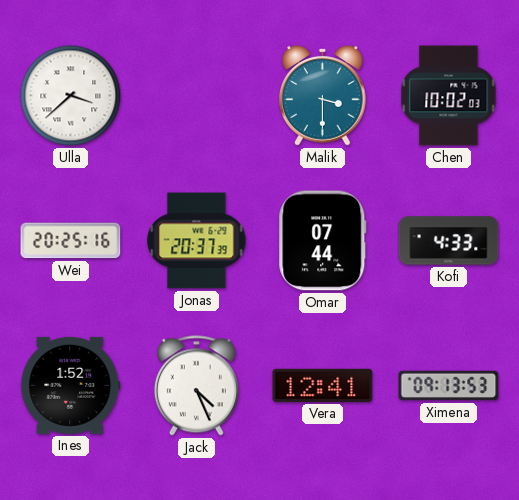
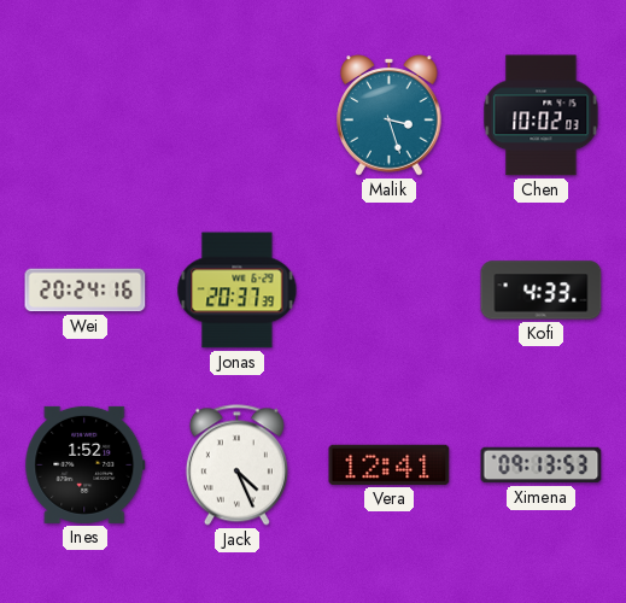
Ulla: 3:38 -> none
Malik: 3:30 -> 3:27
Wei: 20:25 -> 20:24
Omar: 07:44 -> none
